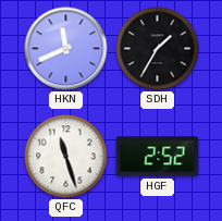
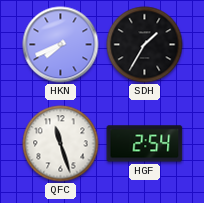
HKN: 11:41 -> 7:41
HGF: 2:52 -> 2:54
